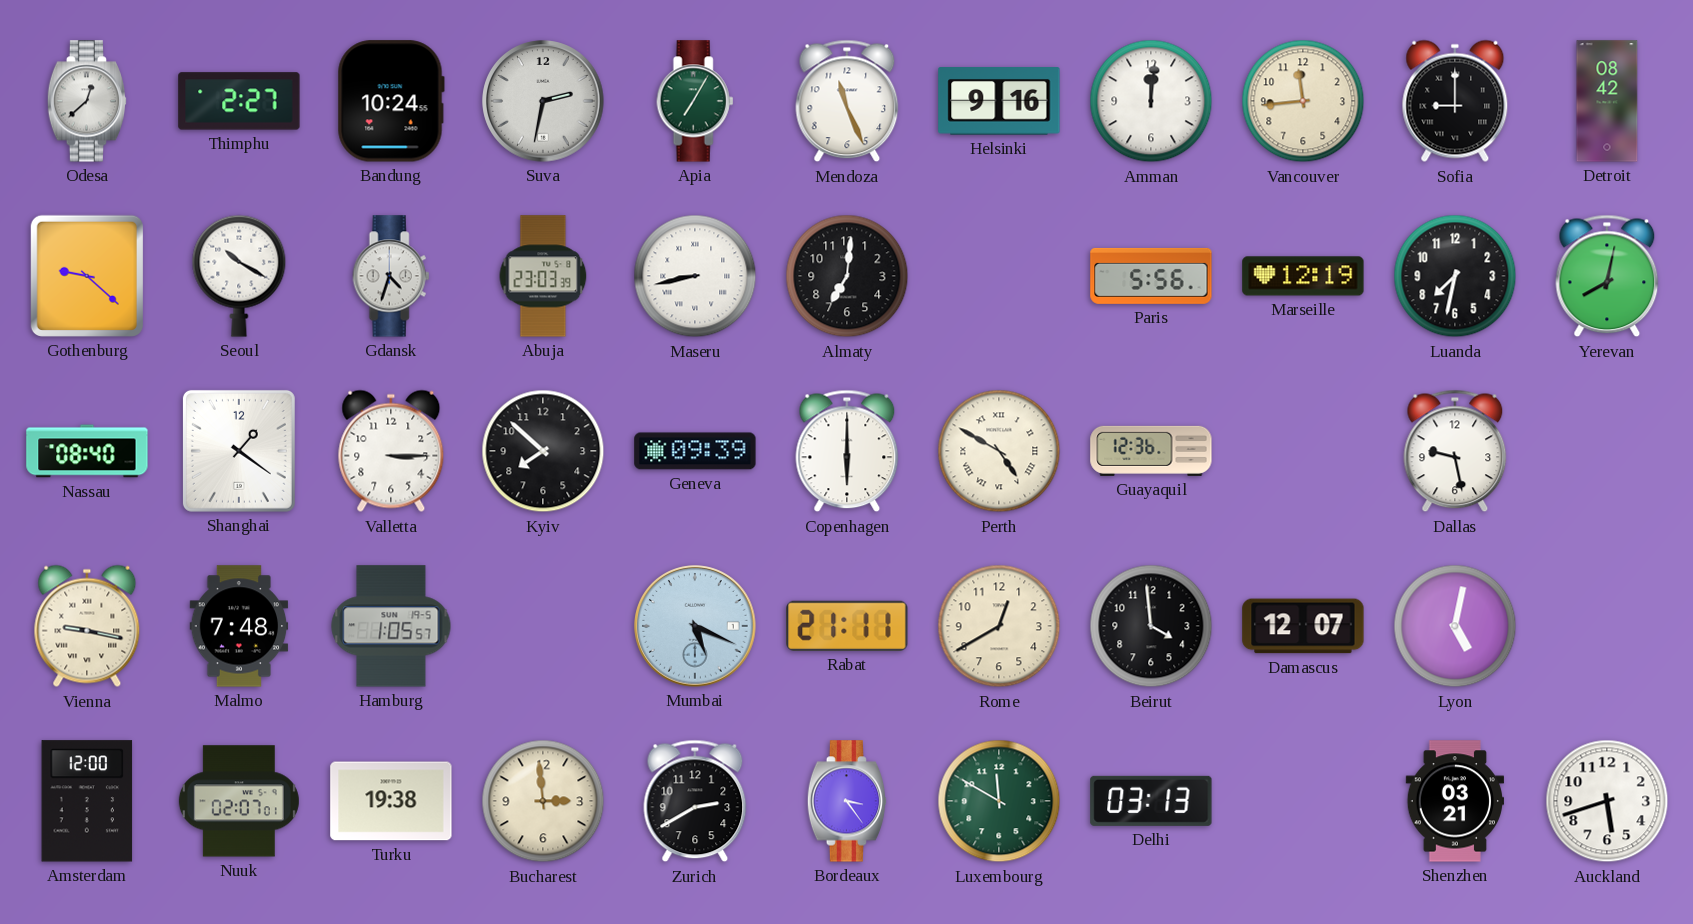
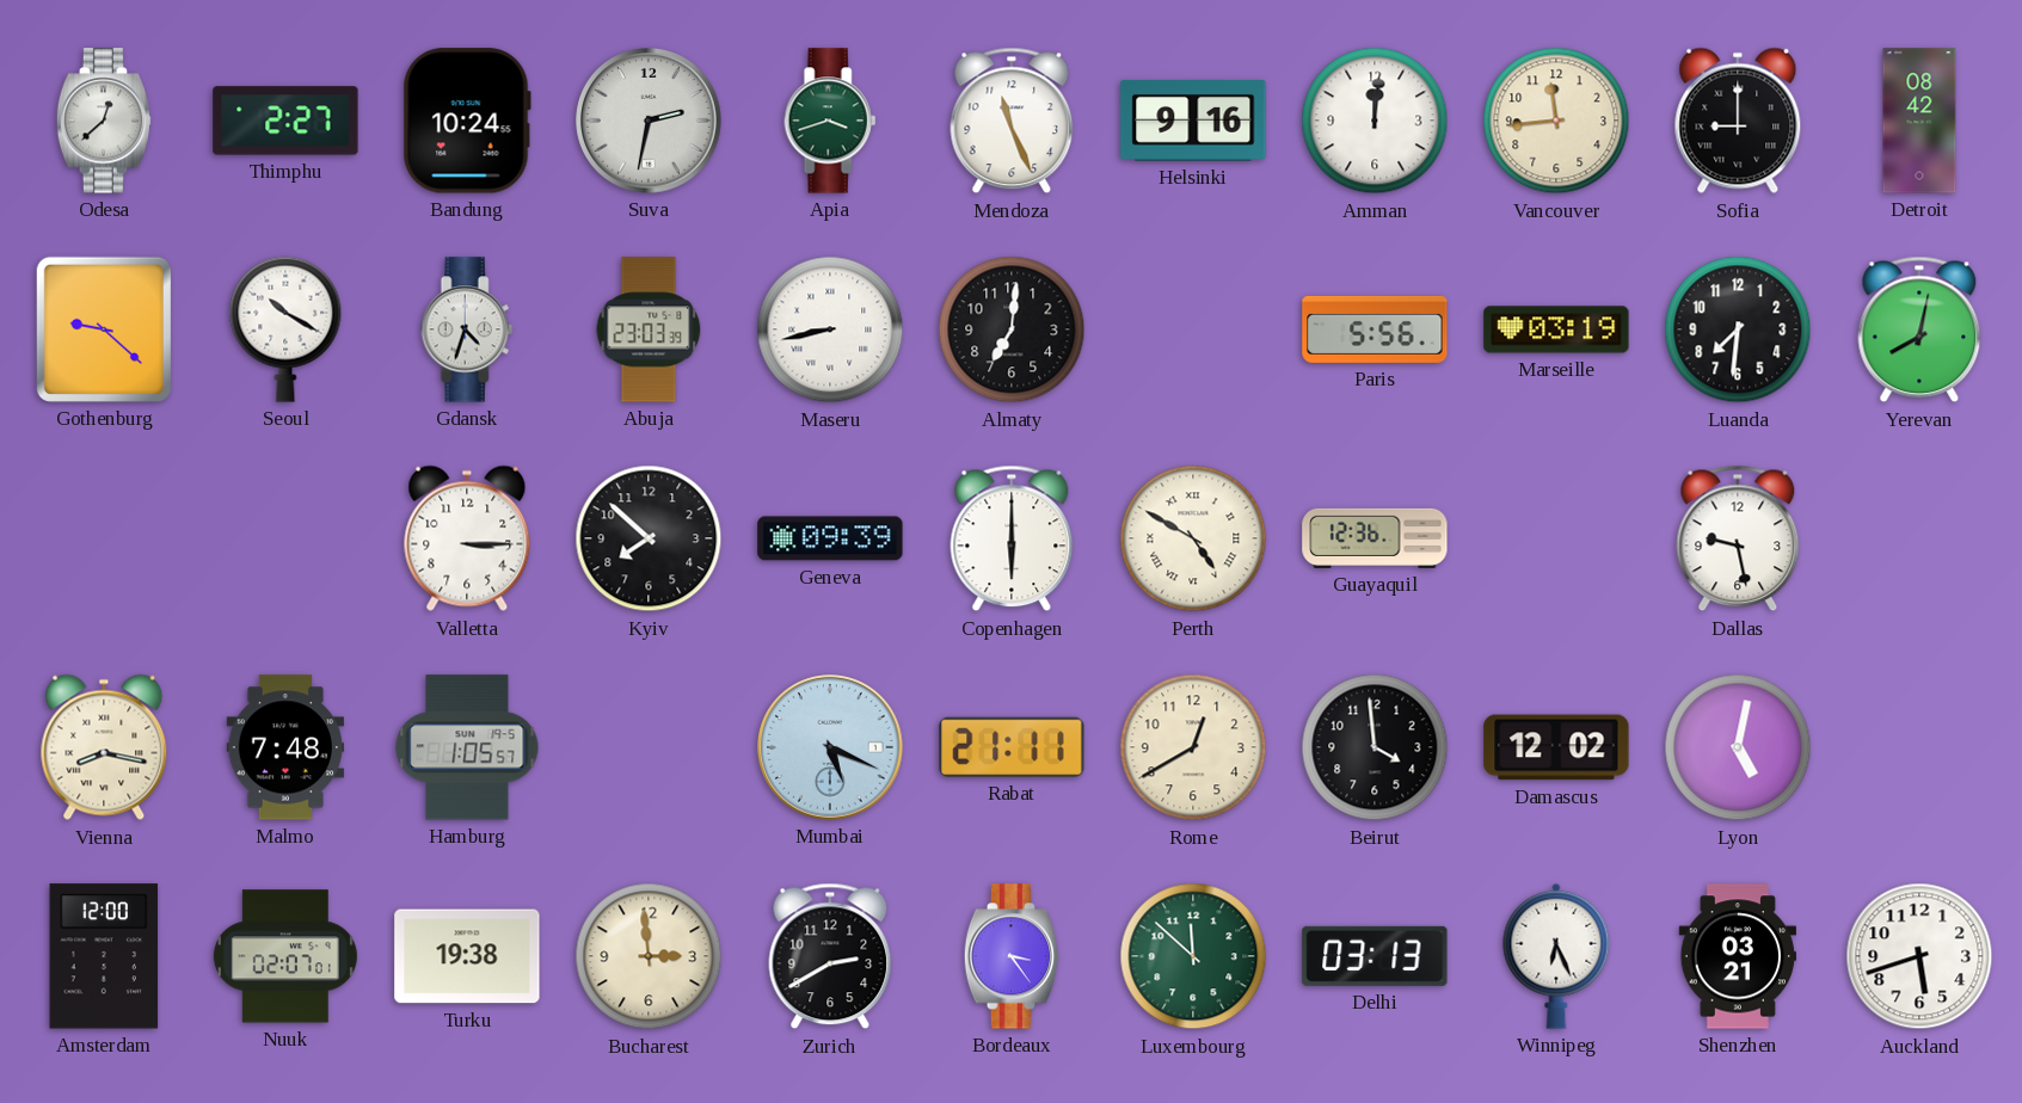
Apia: 7:05 -> 3:42
Marseille: 12:19 -> 03:19
Luanda: 7:32 -> 7:31
Nassau: 08:40 -> none
Shanghai: 1:21 -> none
Vienna: 9:17 -> 8:17
Damascus: 12:07 -> 12:02
Luxembourg: 11:50 -> 11:52
Winnipeg: none -> 6:26
